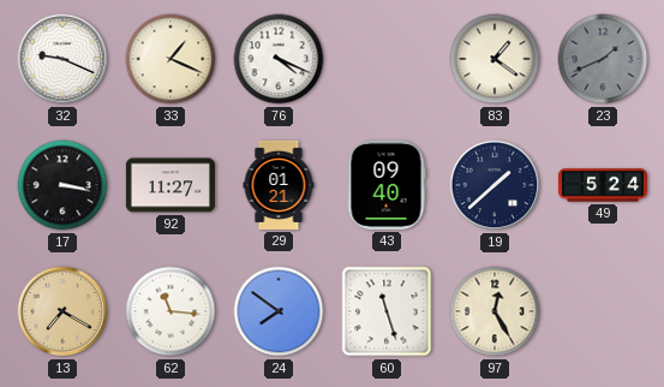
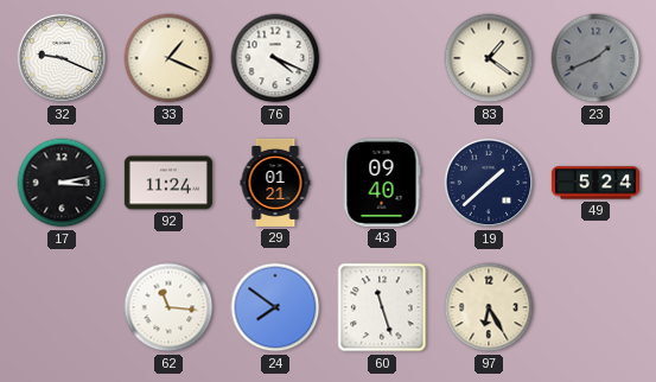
17: 3:17 -> 3:13
92: 11:27 -> 11:24
13: 7:20 -> none
97: 12:25 -> 6:25
